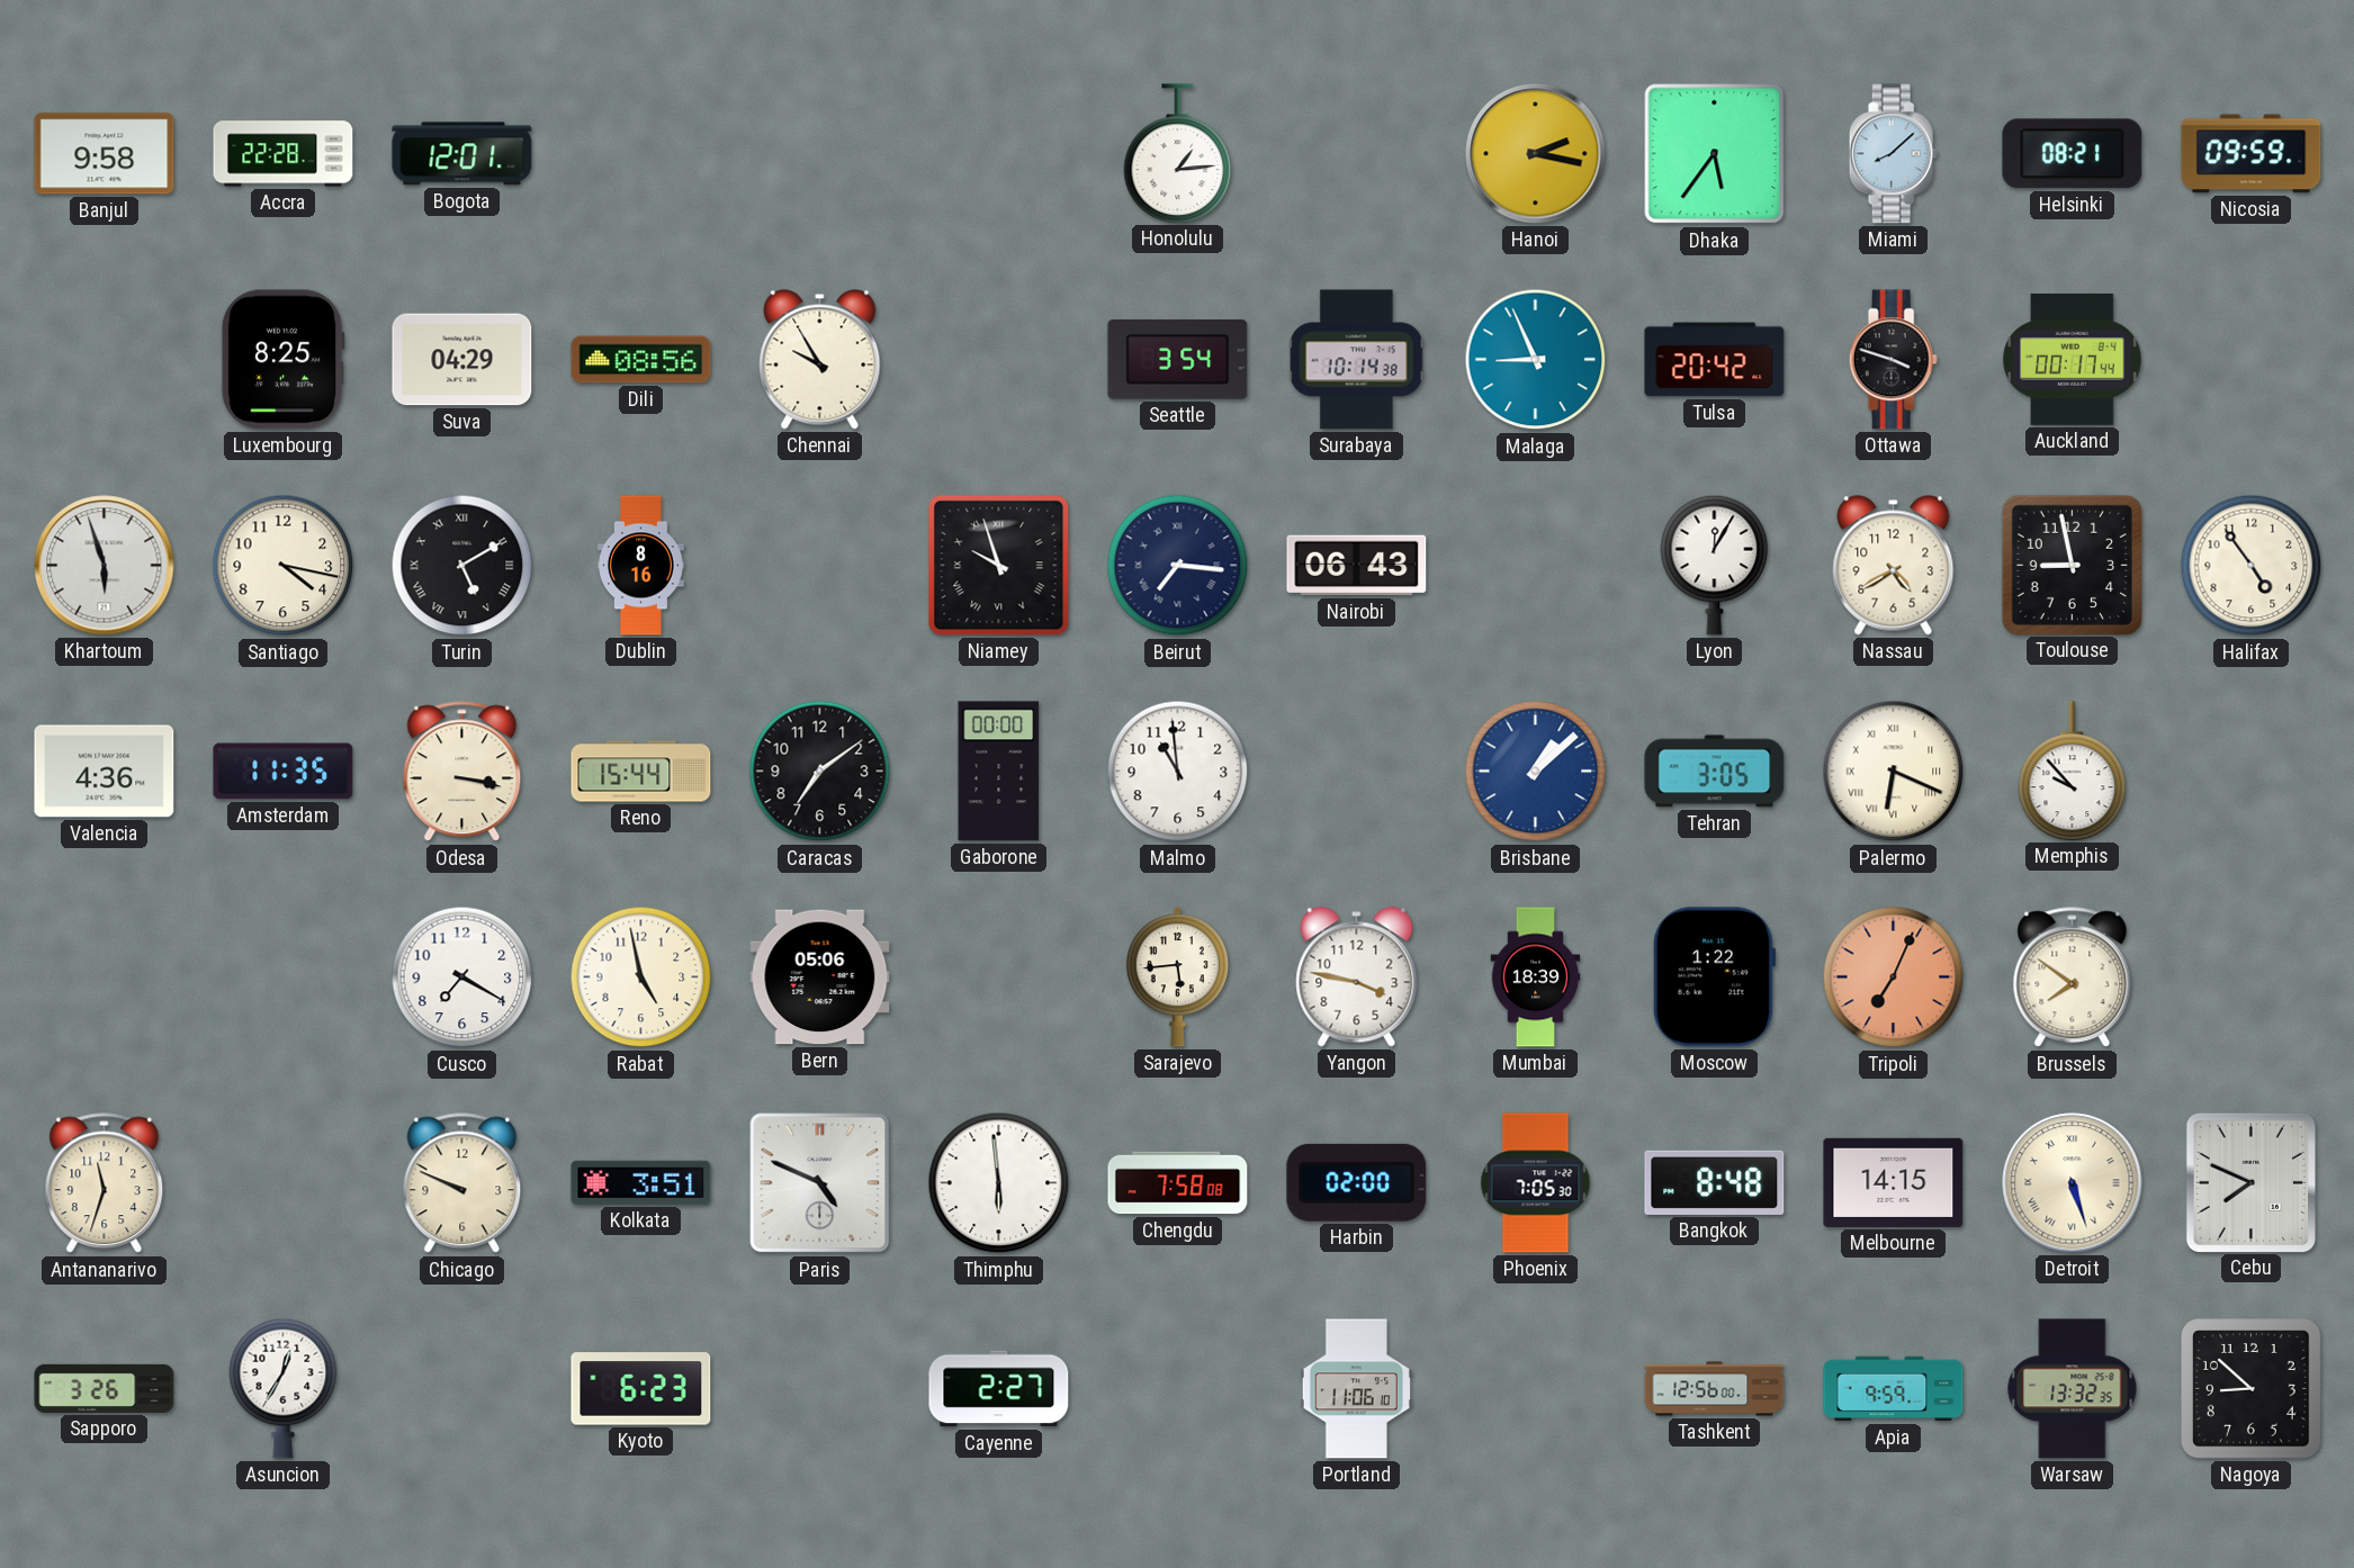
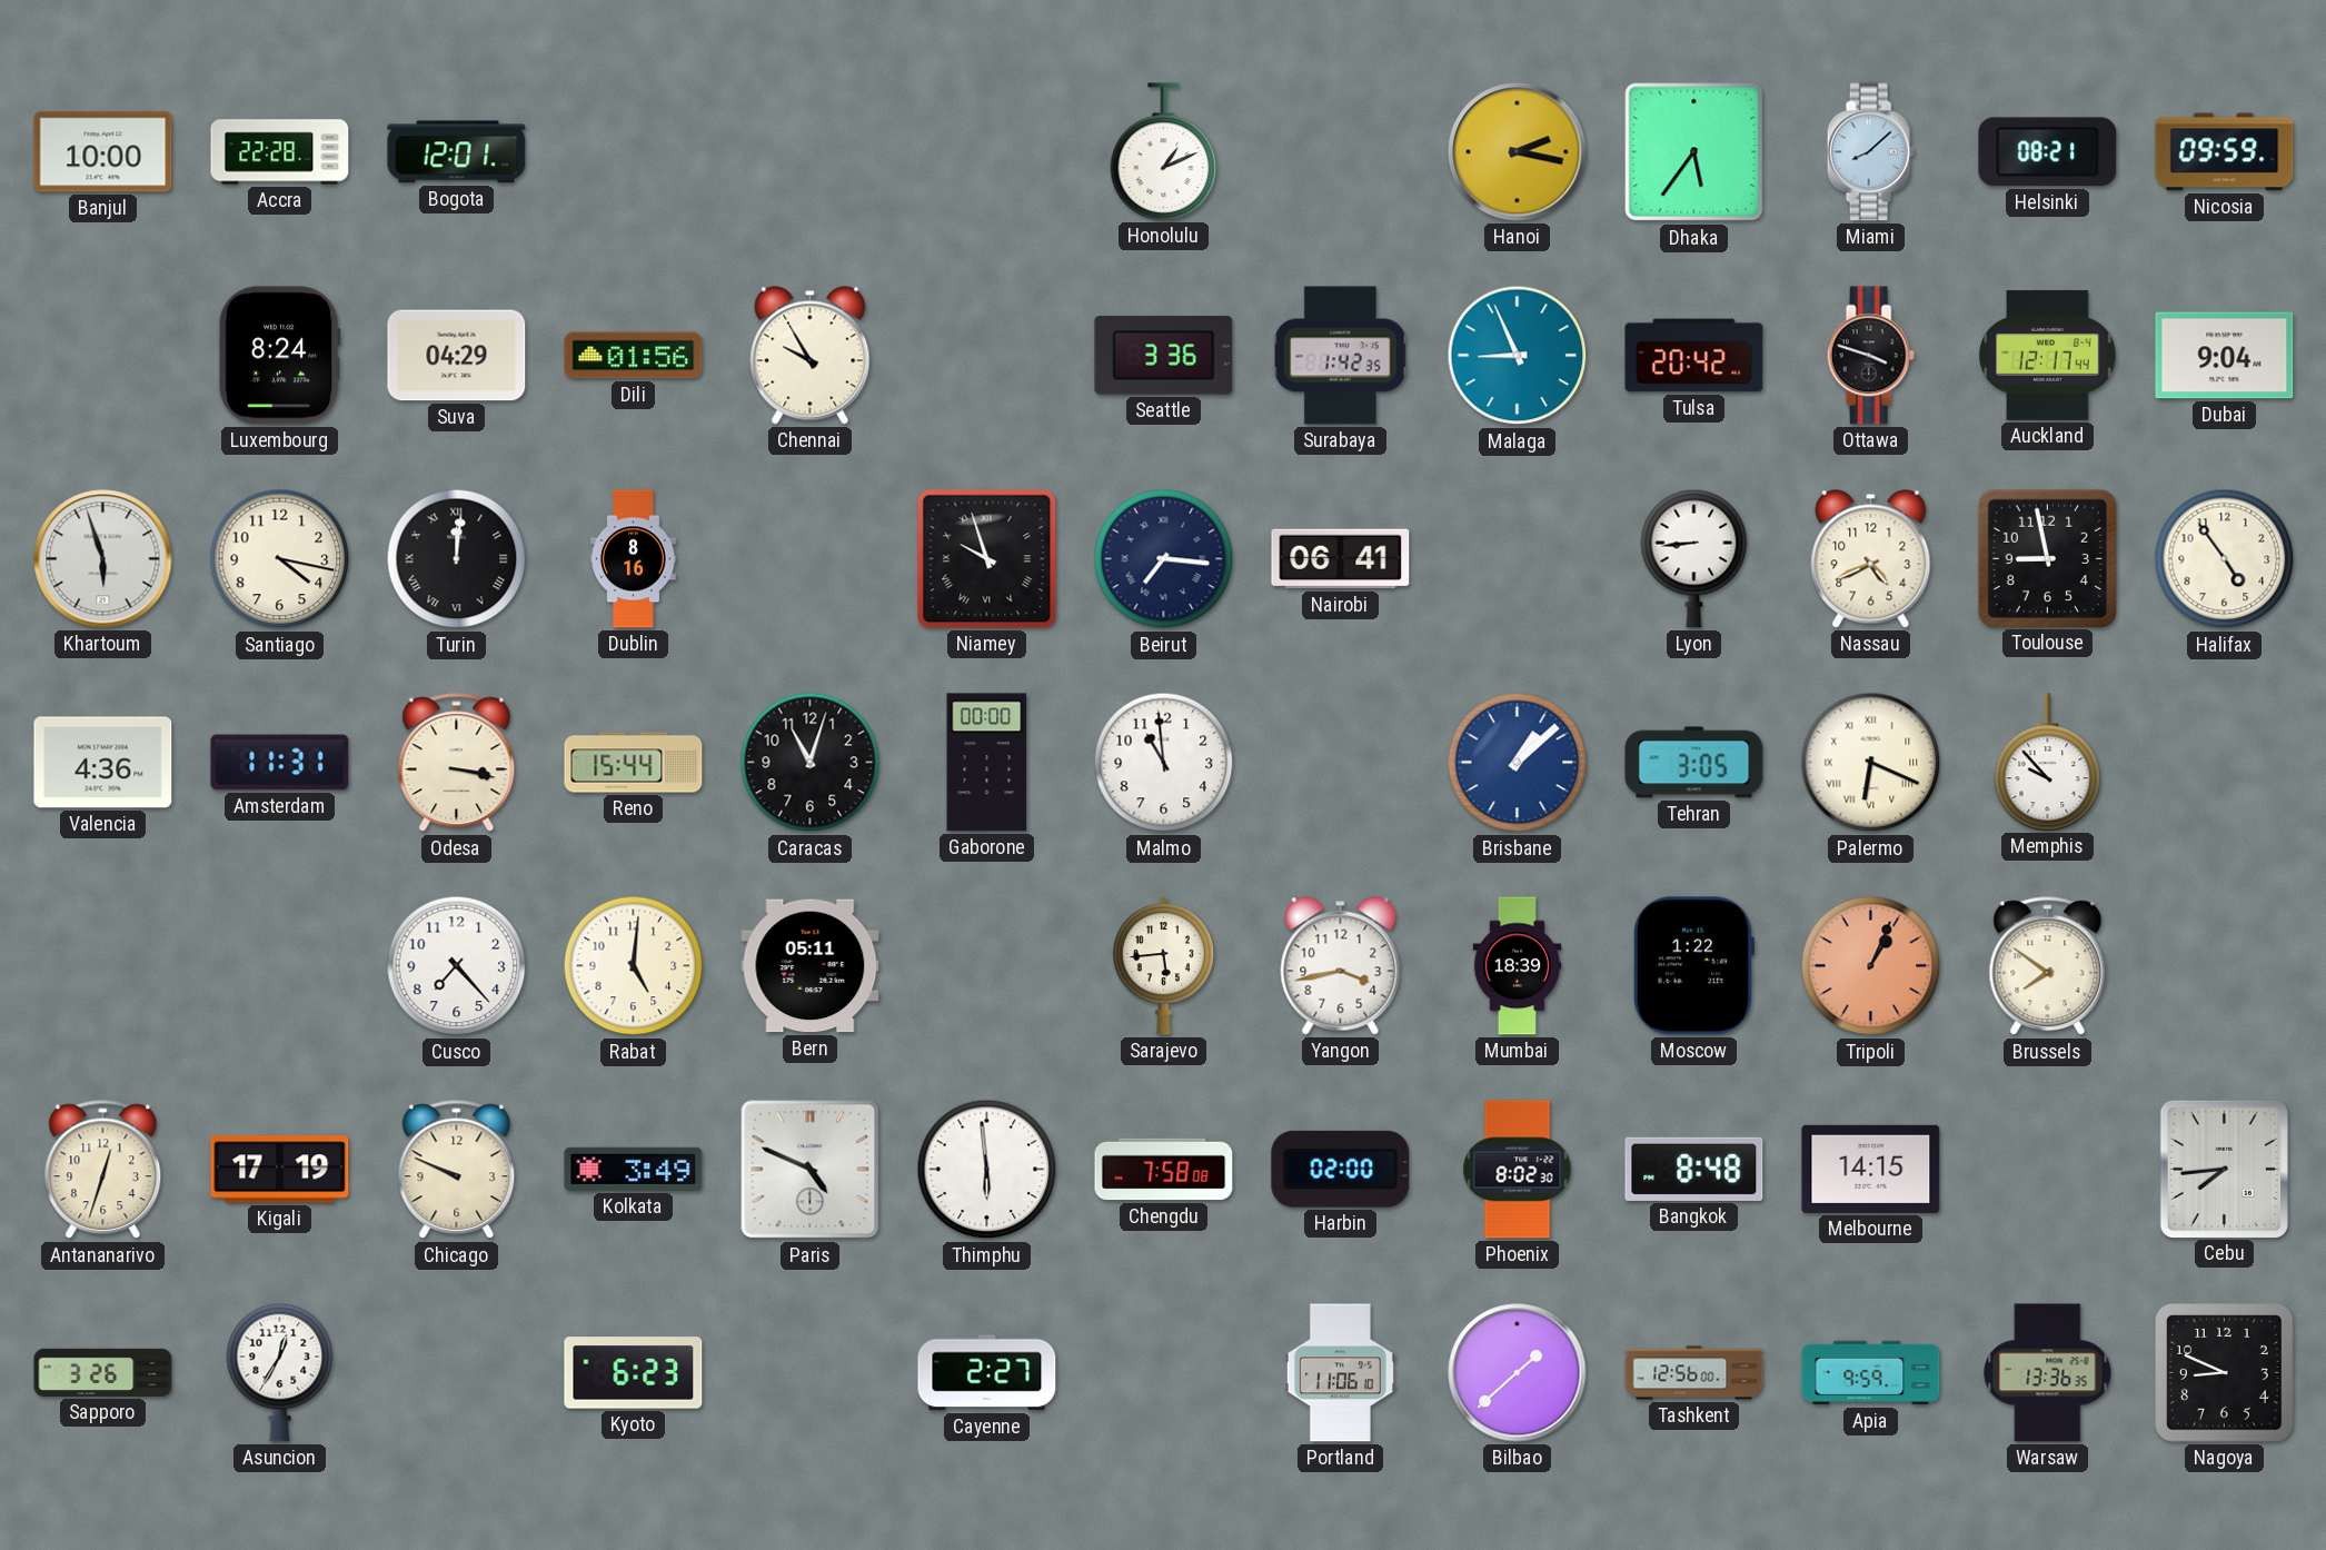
Banjul: 9:58 -> 10:00
Honolulu: 1:14 -> 1:11
Luxembourg: 8:25 -> 8:24
Dili: 08:56 -> 01:56
Seattle: 3:54 -> 3:36
Surabaya: 10:14 -> 1:42
Auckland: 00:17 -> 12:17
Dubai: none -> 9:04
Turin: 5:10 -> 12:01
Nairobi: 06:43 -> 06:41
Lyon: 12:05 -> 8:44
Nassau: 4:40 -> 4:41
Amsterdam: 11:35 -> 11:31
Caracas: 7:09 -> 11:03
Cusco: 7:20 -> 7:23
Rabat: 4:58 -> 5:01
Bern: 05:06 -> 05:11
Yangon: 3:47 -> 3:43
Tripoli: 7:04 -> 1:04
Antananarivo: 11:33 -> 12:33
Kigali: none -> 17:19
Kolkata: 3:51 -> 3:49
Phoenix: 7:05 -> 8:02
Detroit: 5:27 -> none
Cebu: 7:49 -> 7:44
Bilbao: none -> 1:38
Warsaw: 13:32 -> 13:36
Nagoya: 8:52 -> 8:49
